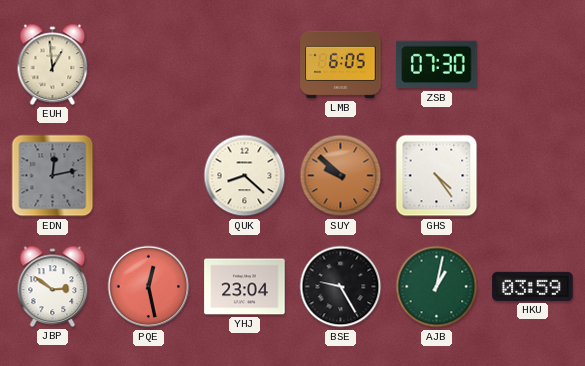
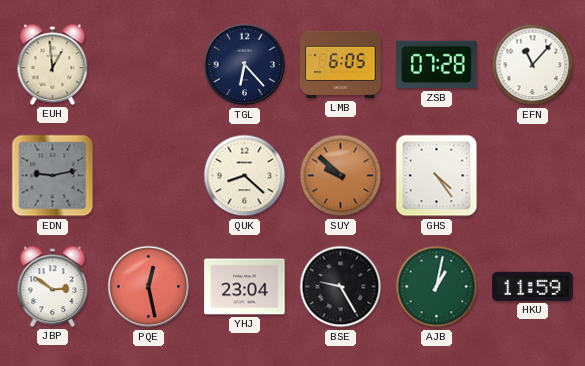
TGL: none -> 6:23
ZSB: 07:30 -> 07:28
EFN: none -> 11:07
EDN: 12:13 -> 9:13
HKU: 03:59 -> 11:59
